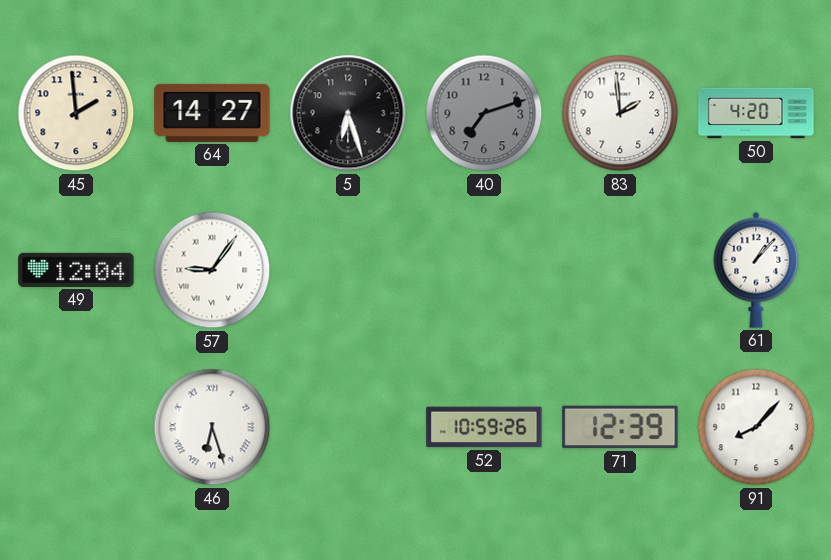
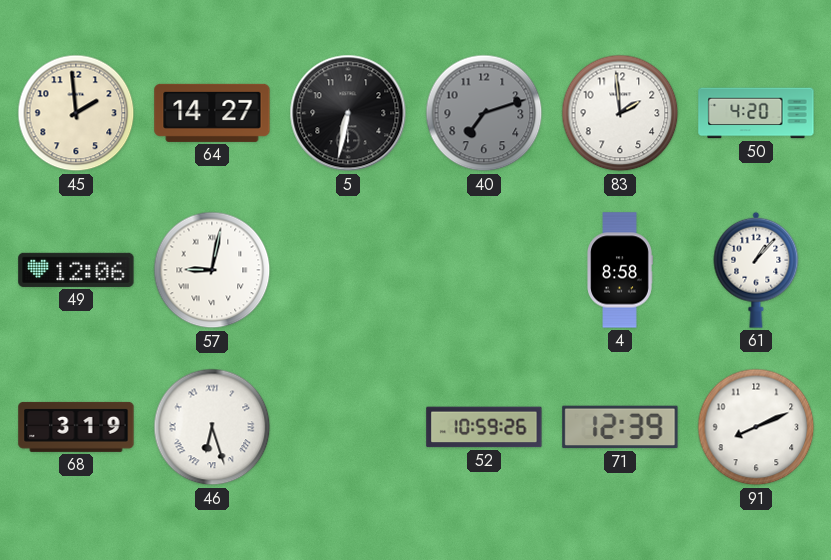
5: 6:27 -> 6:32
49: 12:04 -> 12:06
57: 9:06 -> 9:02
4: none -> 8:58
68: none -> 3:19
91: 8:07 -> 8:11
